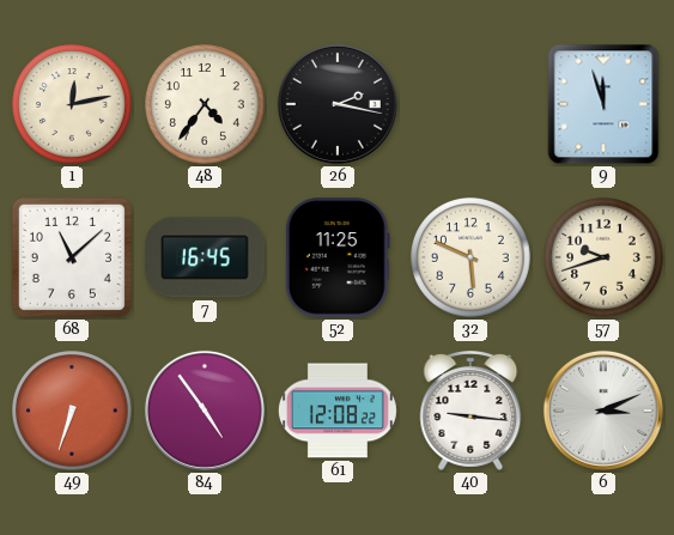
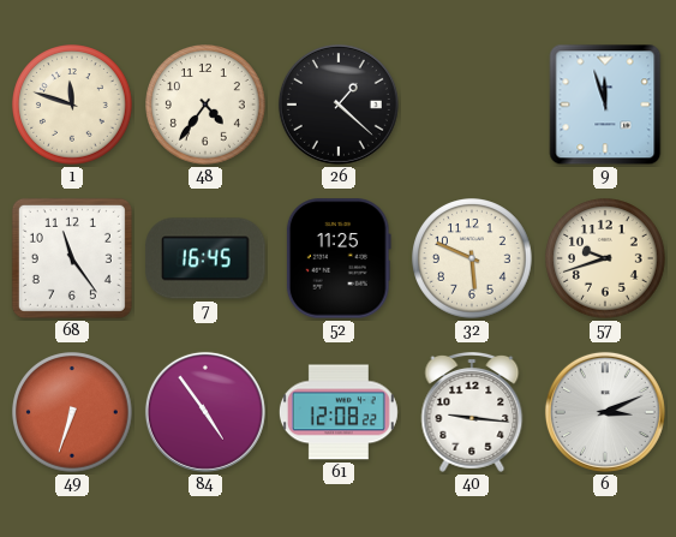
1: 12:13 -> 11:48
26: 2:17 -> 1:22
68: 11:08 -> 11:24
